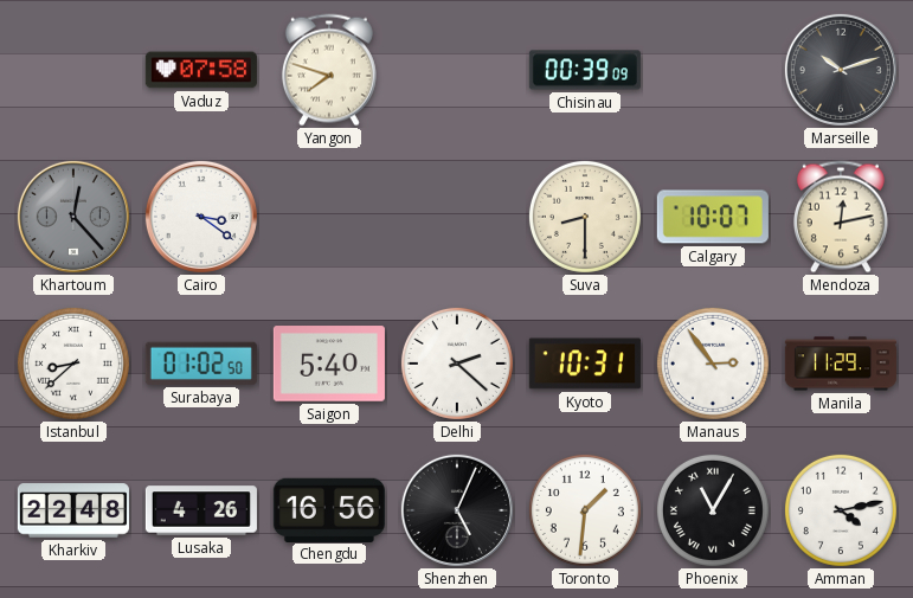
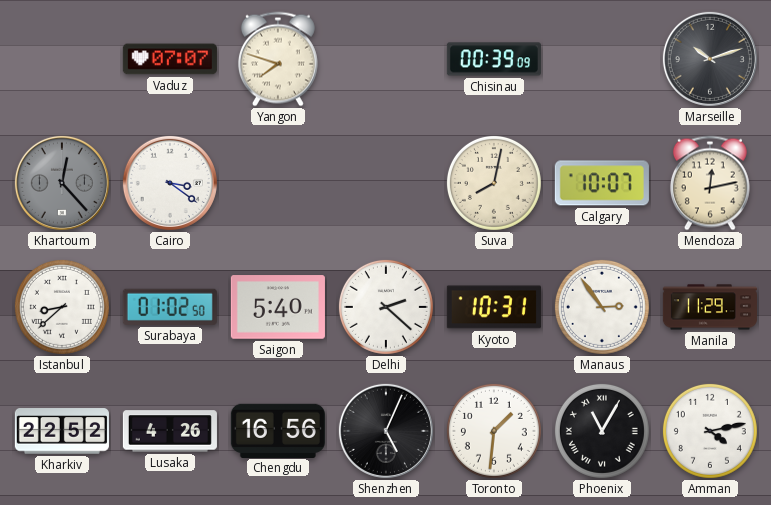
Vaduz: 07:58 -> 07:07
Suva: 8:30 -> 8:02
Kharkiv: 22:48 -> 22:52
